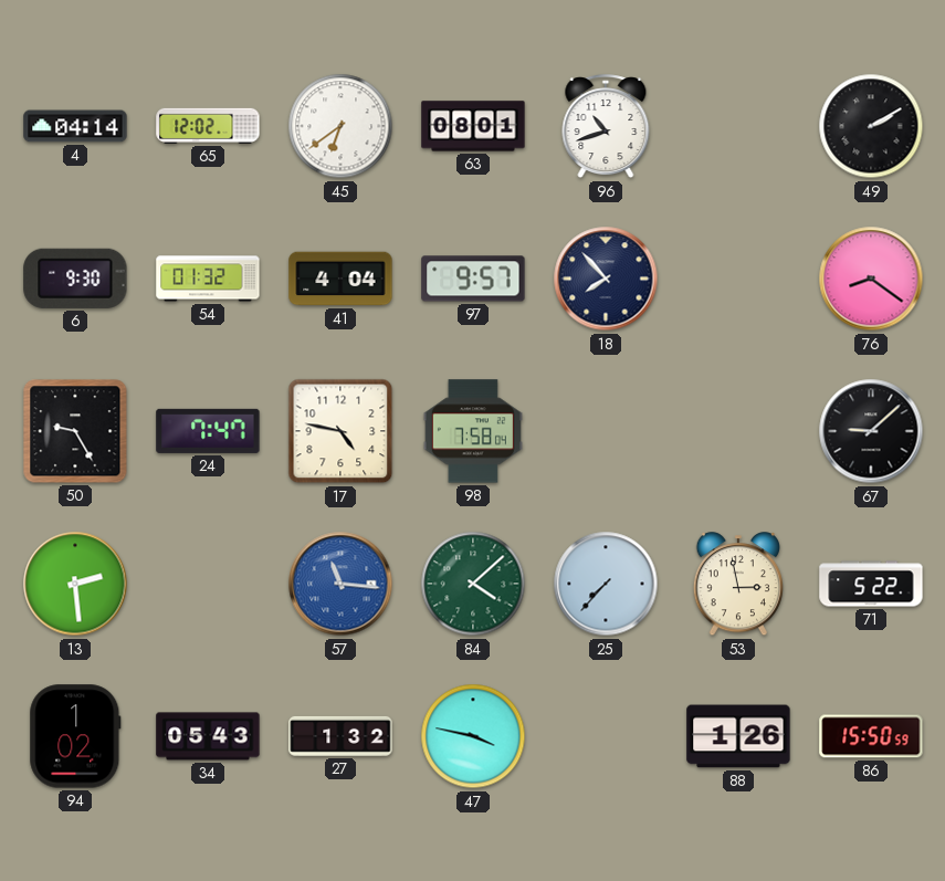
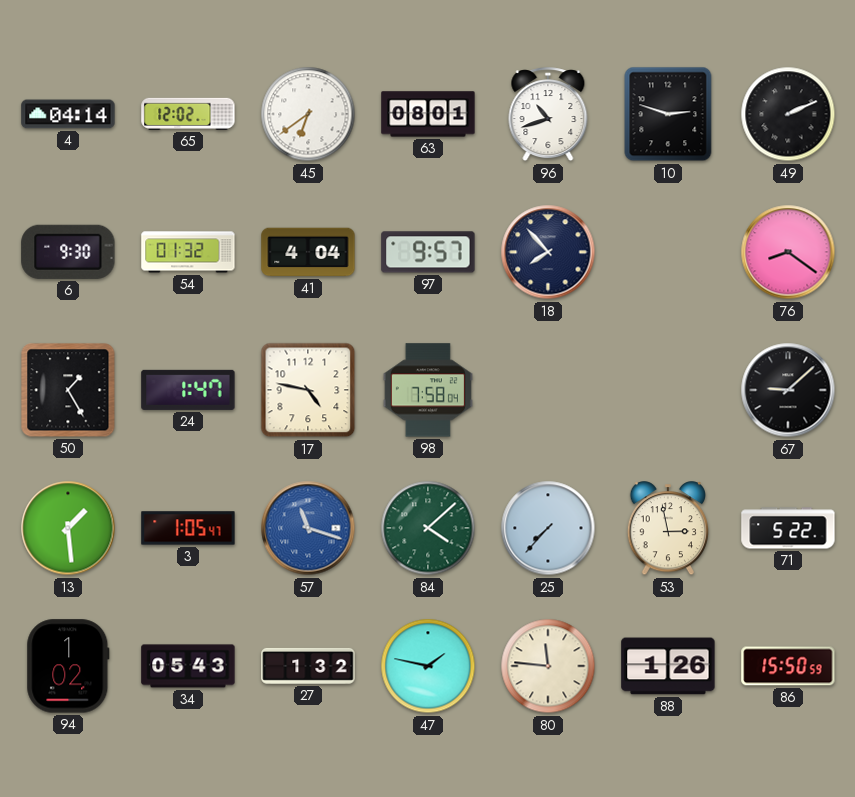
10: none -> 2:48
49: 2:10 -> 2:11
50: 9:25 -> 1:25
24: 7:47 -> 1:47
13: 2:29 -> 1:29
3: none -> 1:05
57: 11:16 -> 11:18
47: 3:47 -> 1:47
80: none -> 11:46
